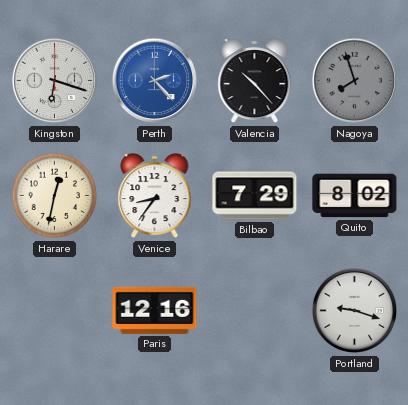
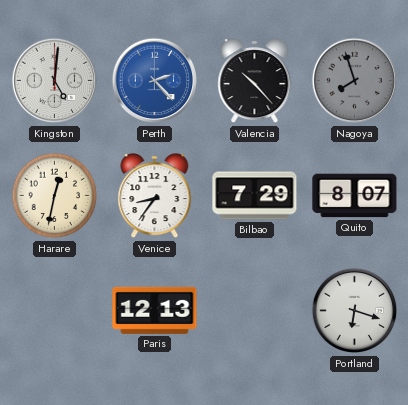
Kingston: 6:18 -> 5:01
Quito: 8:02 -> 8:07
Paris: 12:16 -> 12:13
Portland: 9:18 -> 6:18
